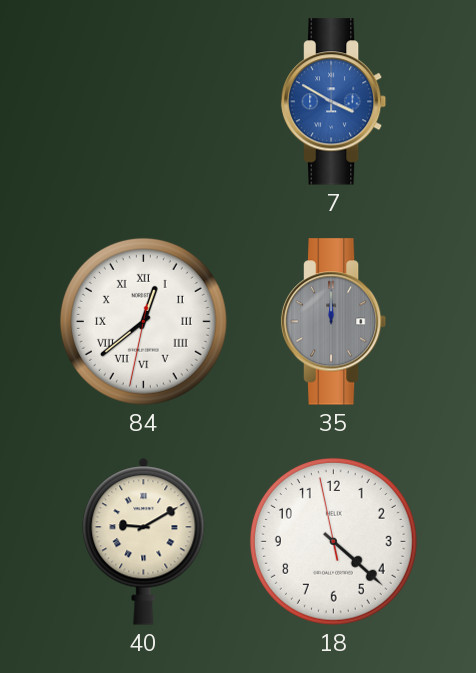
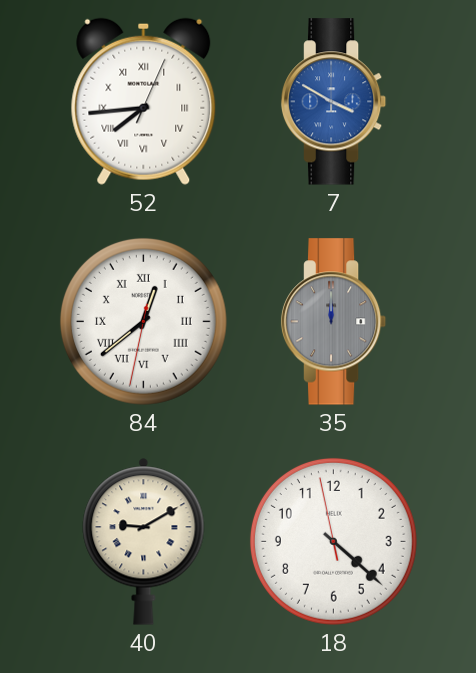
52: none -> 7:44
